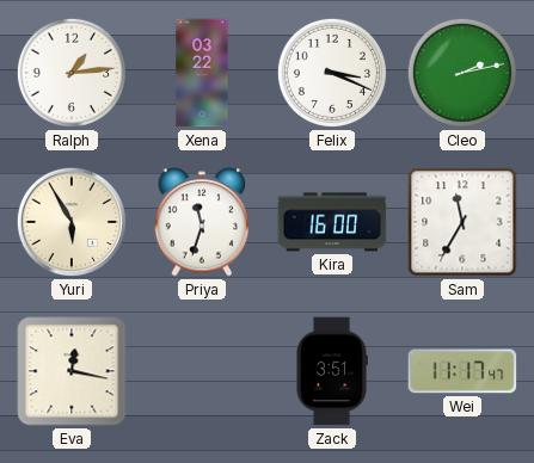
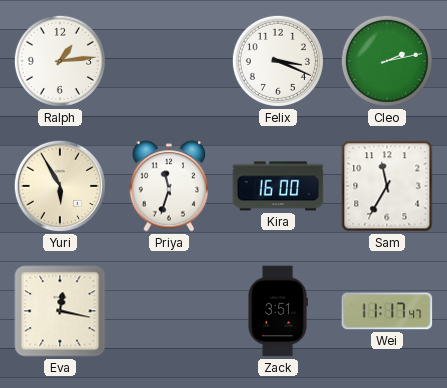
Xena: 03:22 -> none
